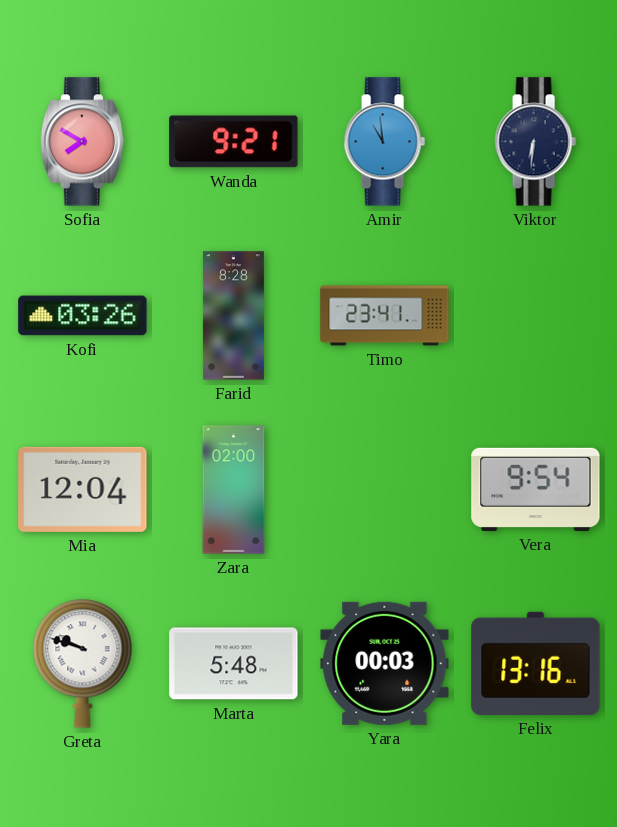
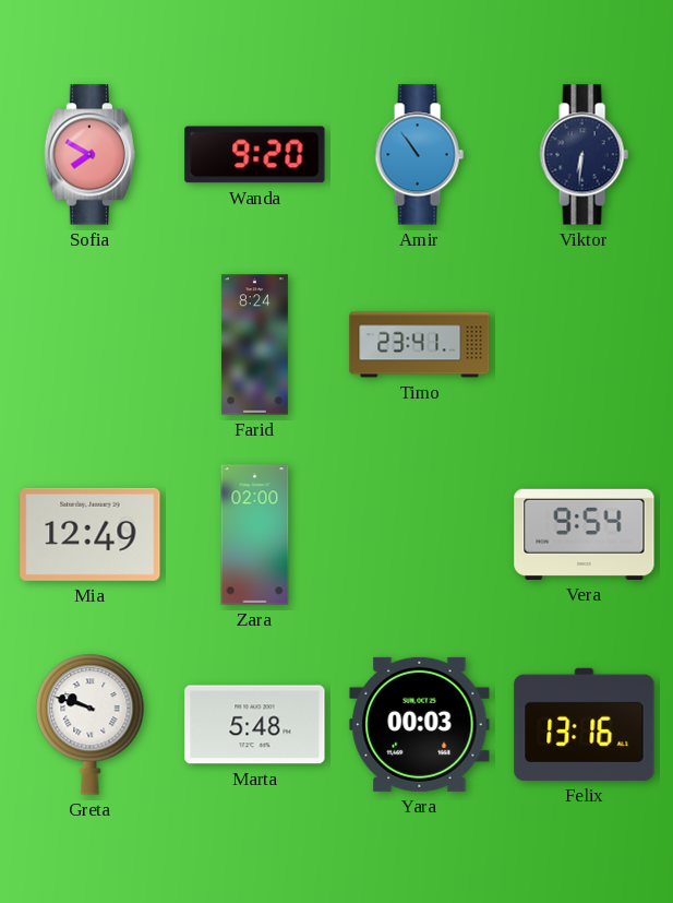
Wanda: 9:21 -> 9:20
Amir: 10:59 -> 10:54
Kofi: 03:26 -> none
Farid: 8:28 -> 8:24
Mia: 12:04 -> 12:49
